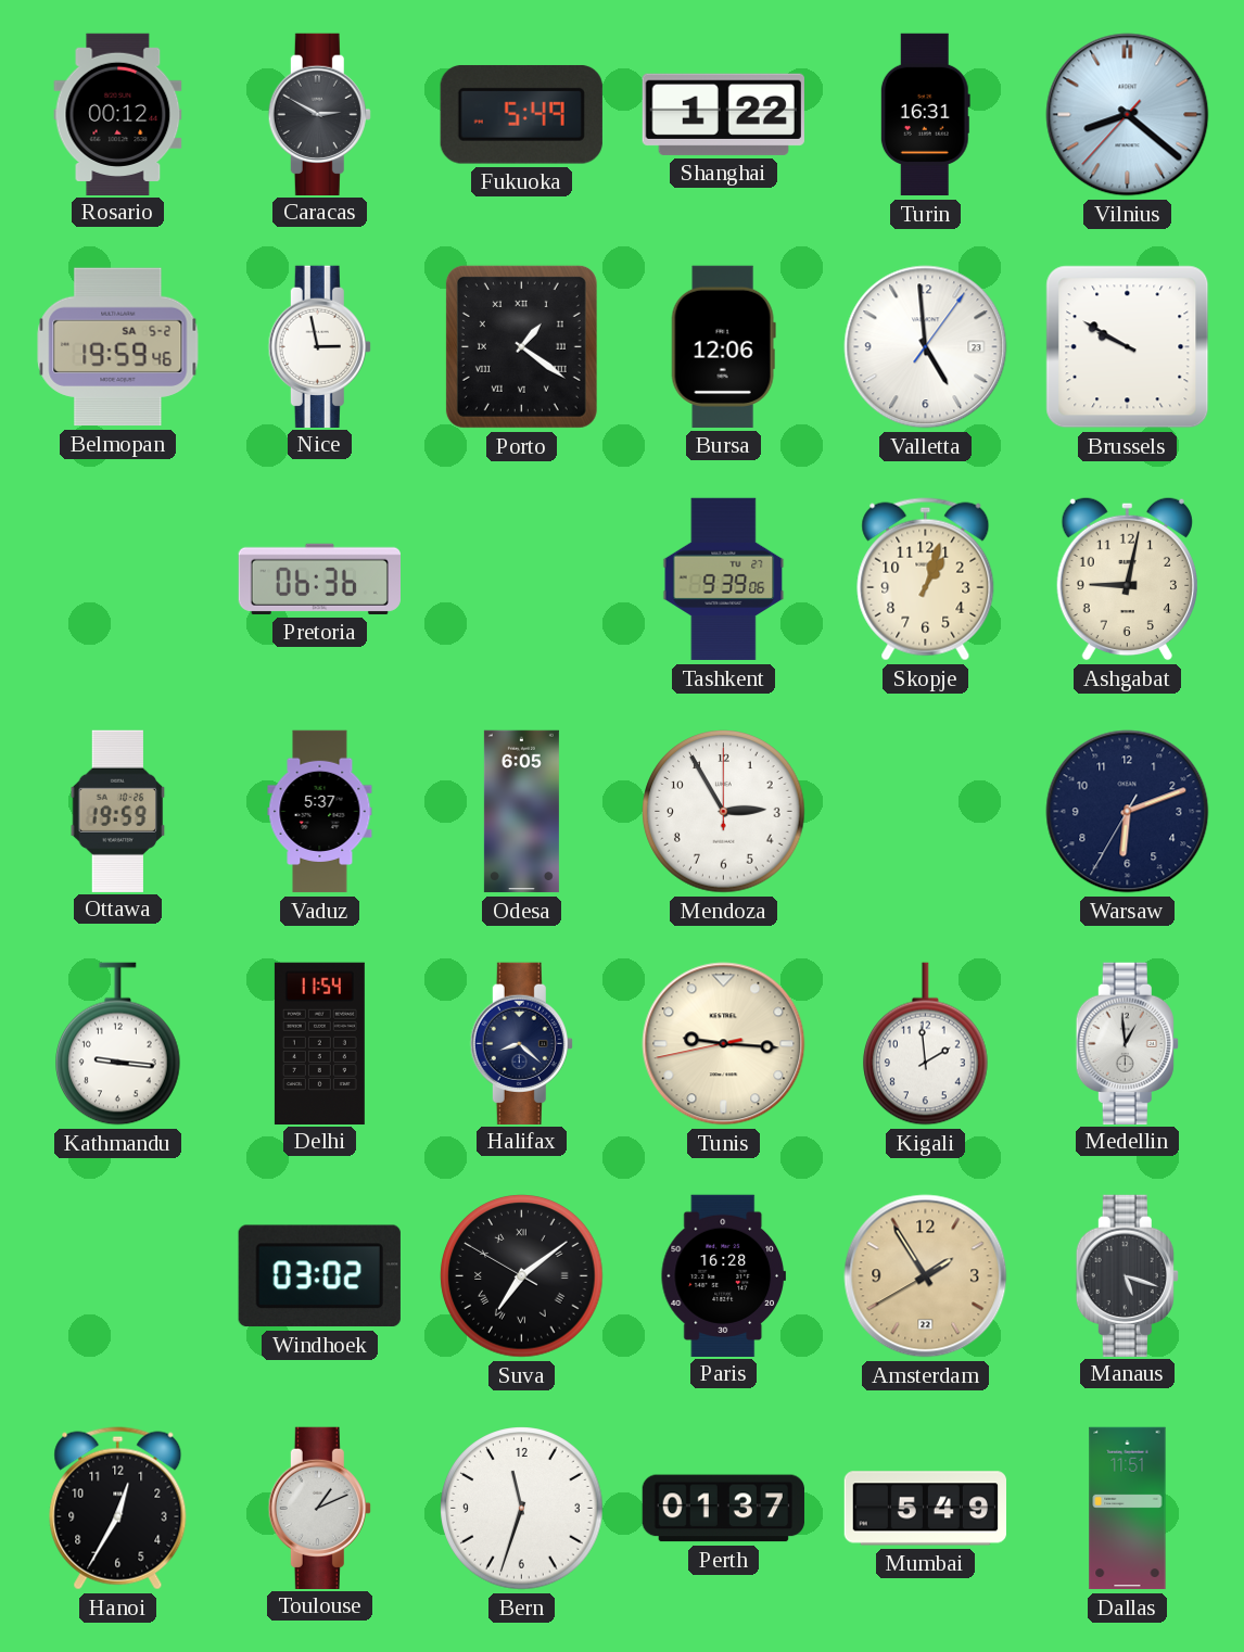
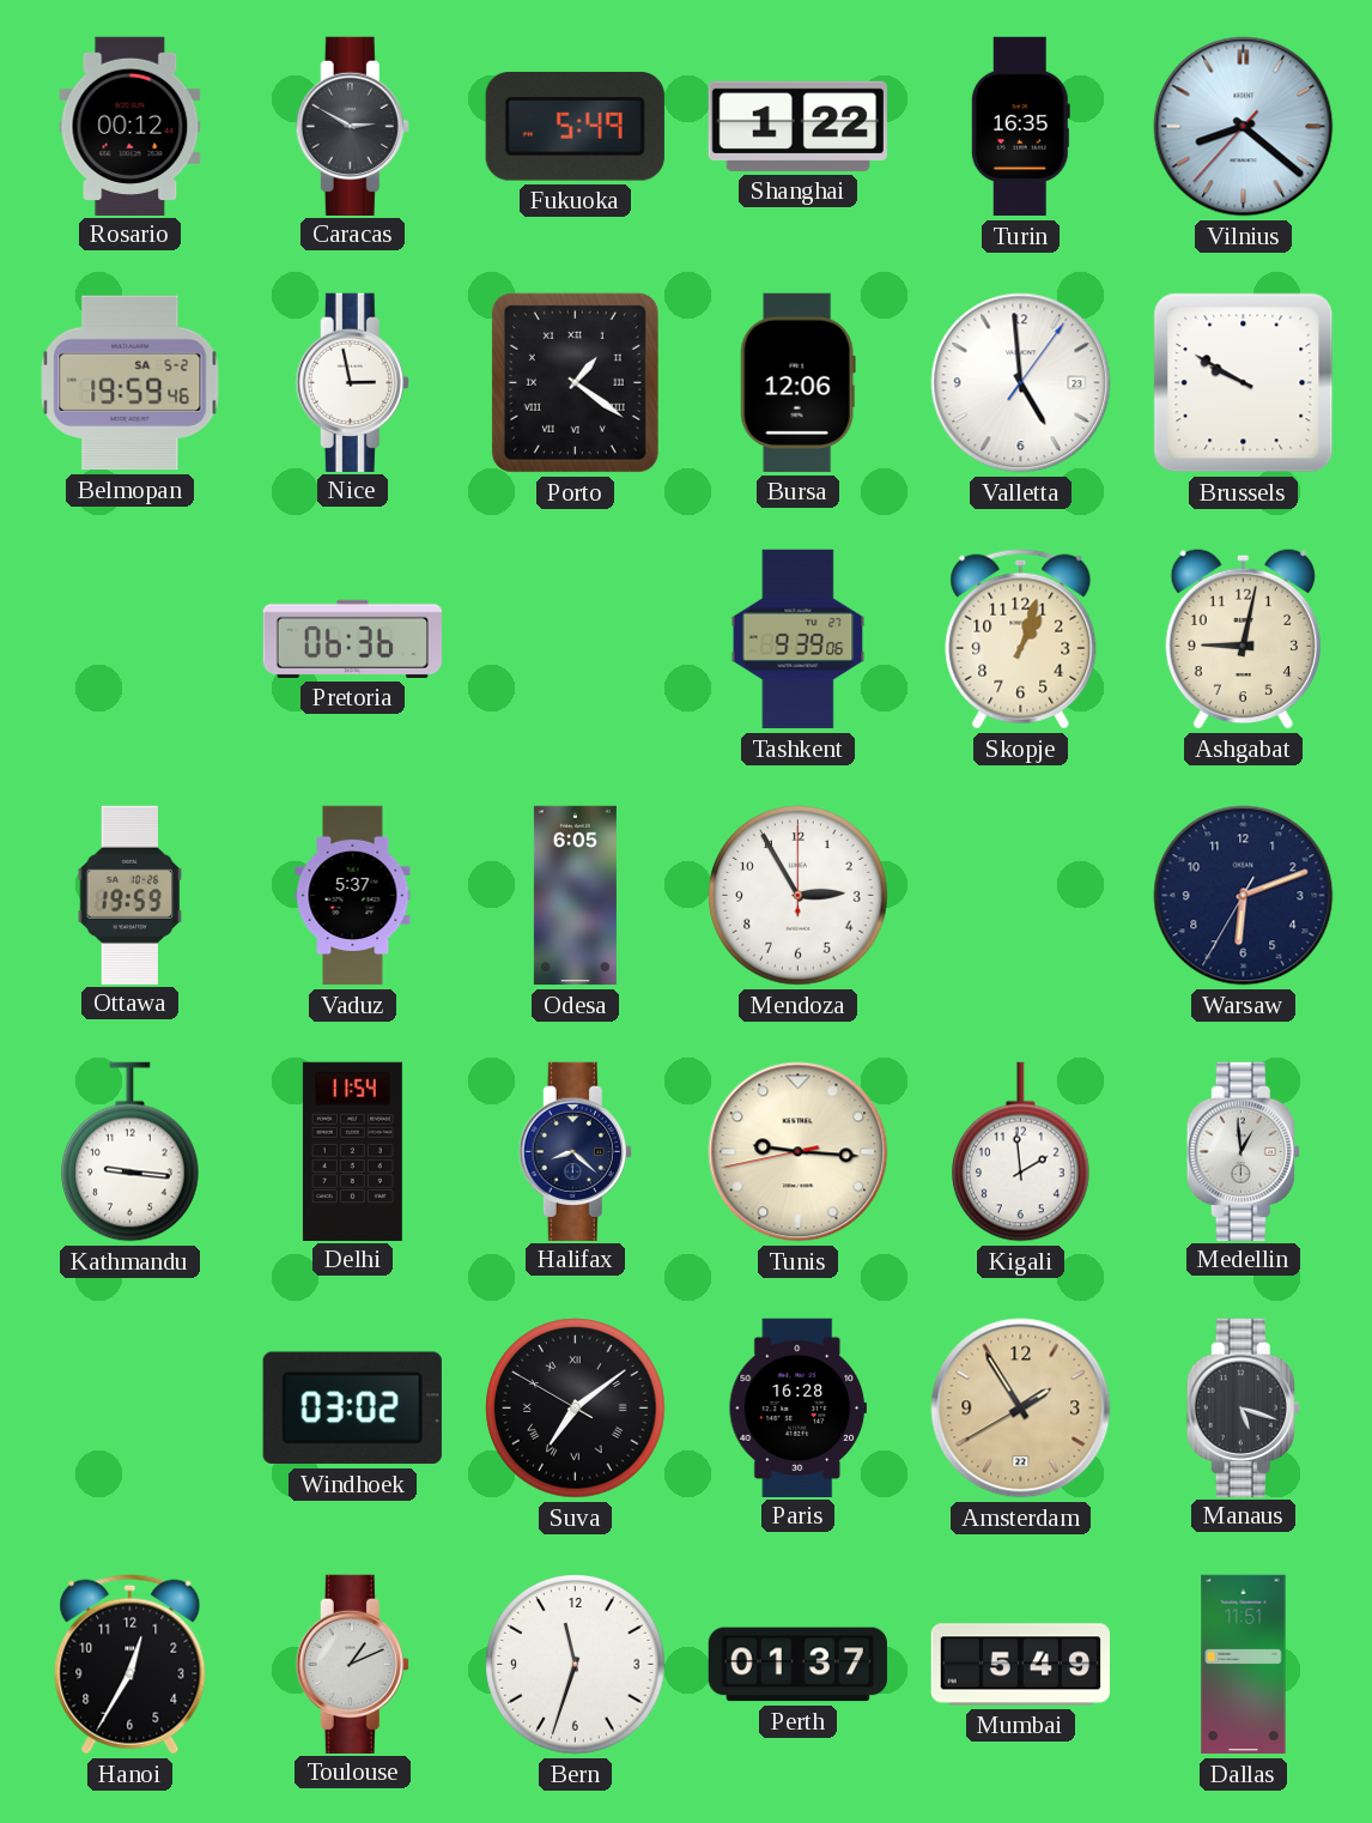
Turin: 16:31 -> 16:35
